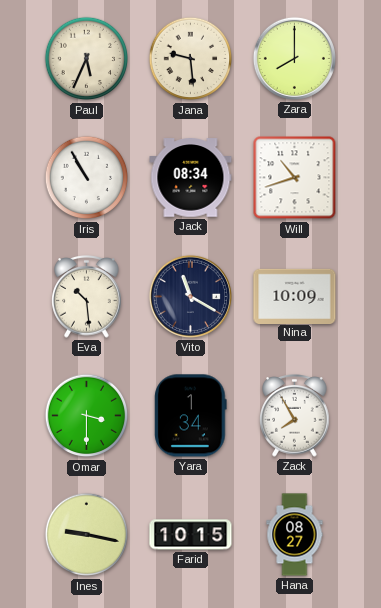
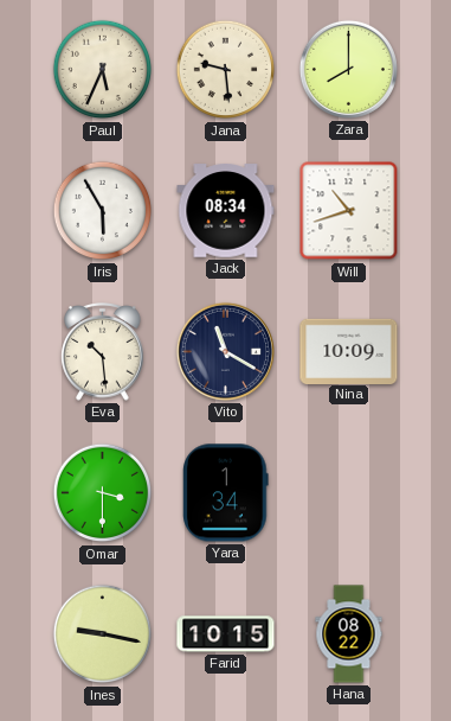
Iris: 10:55 -> 5:55
Zack: 7:55 -> none
Hana: 08:27 -> 08:22
